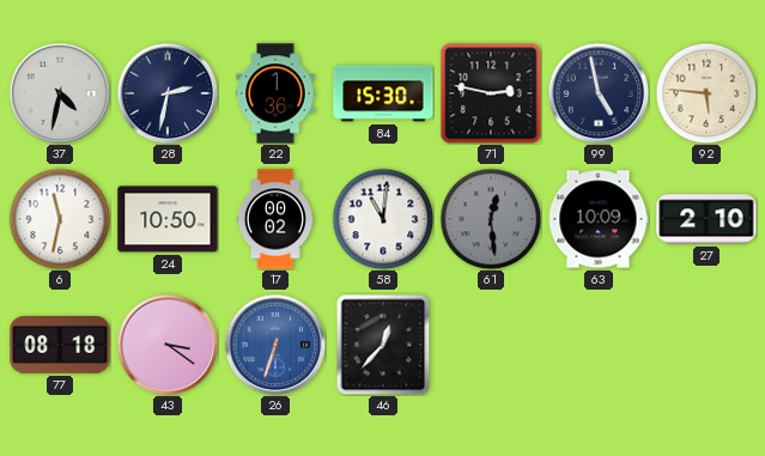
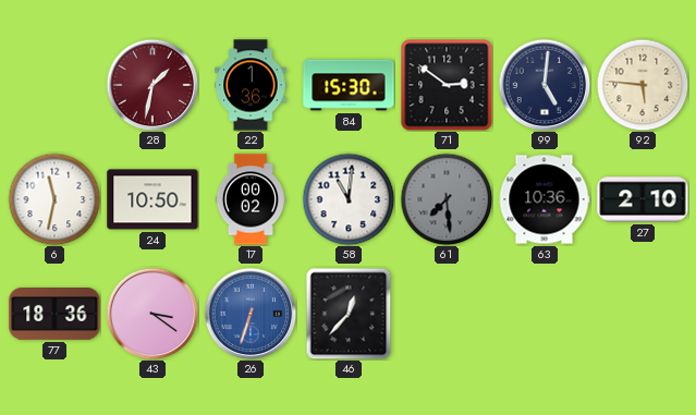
37: 4:32 -> none
28: 2:32 -> 1:32
28 dial: navy -> burgundy
71: 2:47 -> 2:51
99: 4:58 -> 5:01
61: 12:29 -> 7:29
63: 10:09 -> 10:36
77: 08:18 -> 18:36
